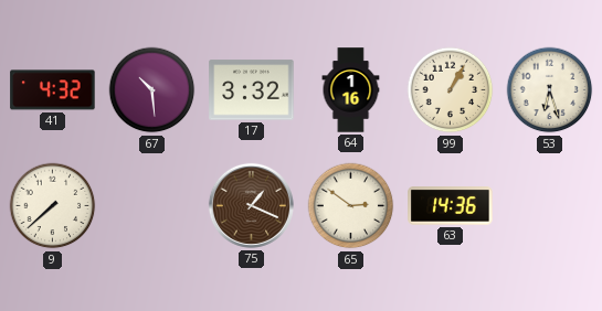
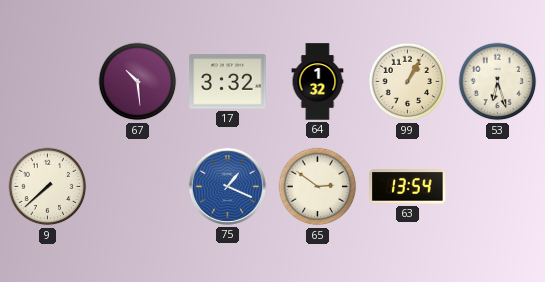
41: 4:32 -> none
64: 1:16 -> 1:32
75 dial: brown -> blue
63: 14:36 -> 13:54
